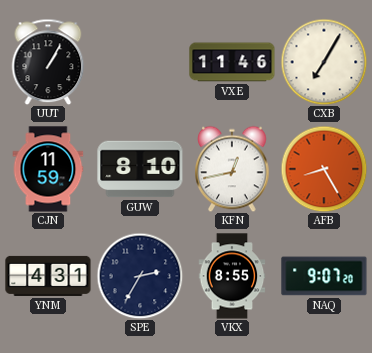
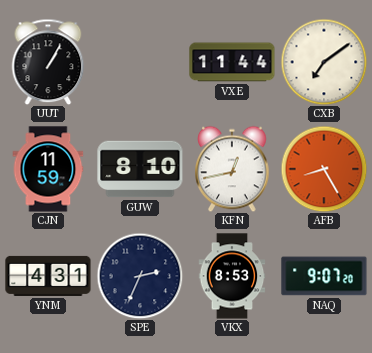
VXE: 11:46 -> 11:44
CXB: 7:05 -> 7:09
SPE: 2:35 -> 2:34
VKX: 8:55 -> 8:53
